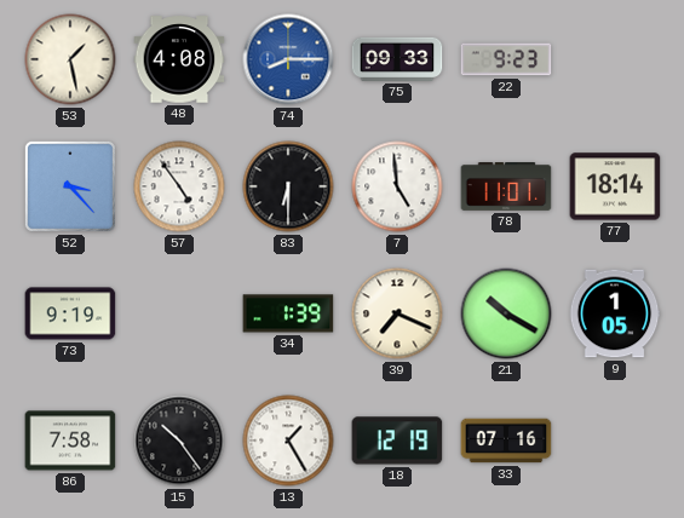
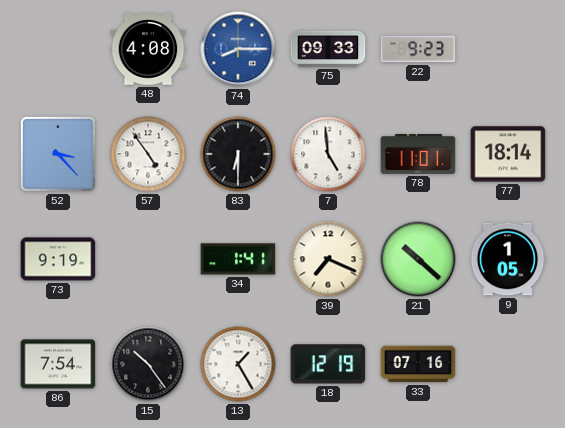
53: 1:28 -> none
34: 1:39 -> 1:41
21: 10:20 -> 10:22
86: 7:58 -> 7:54
